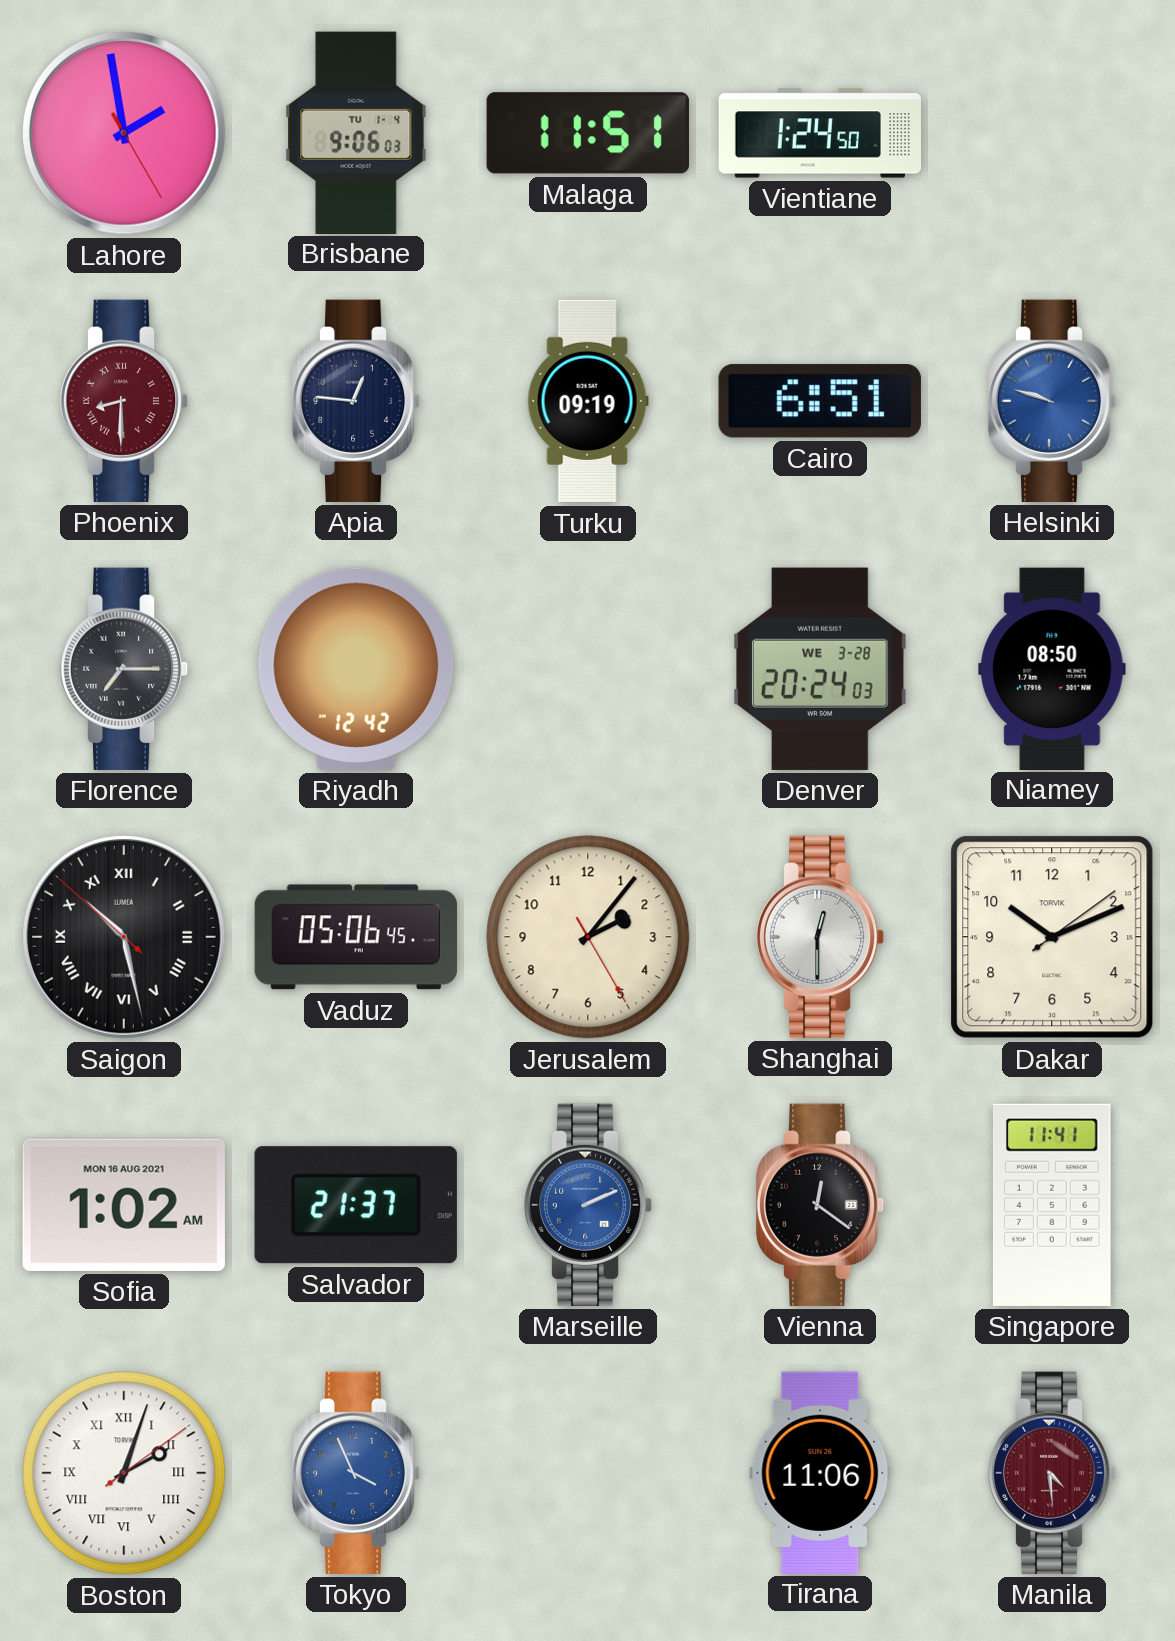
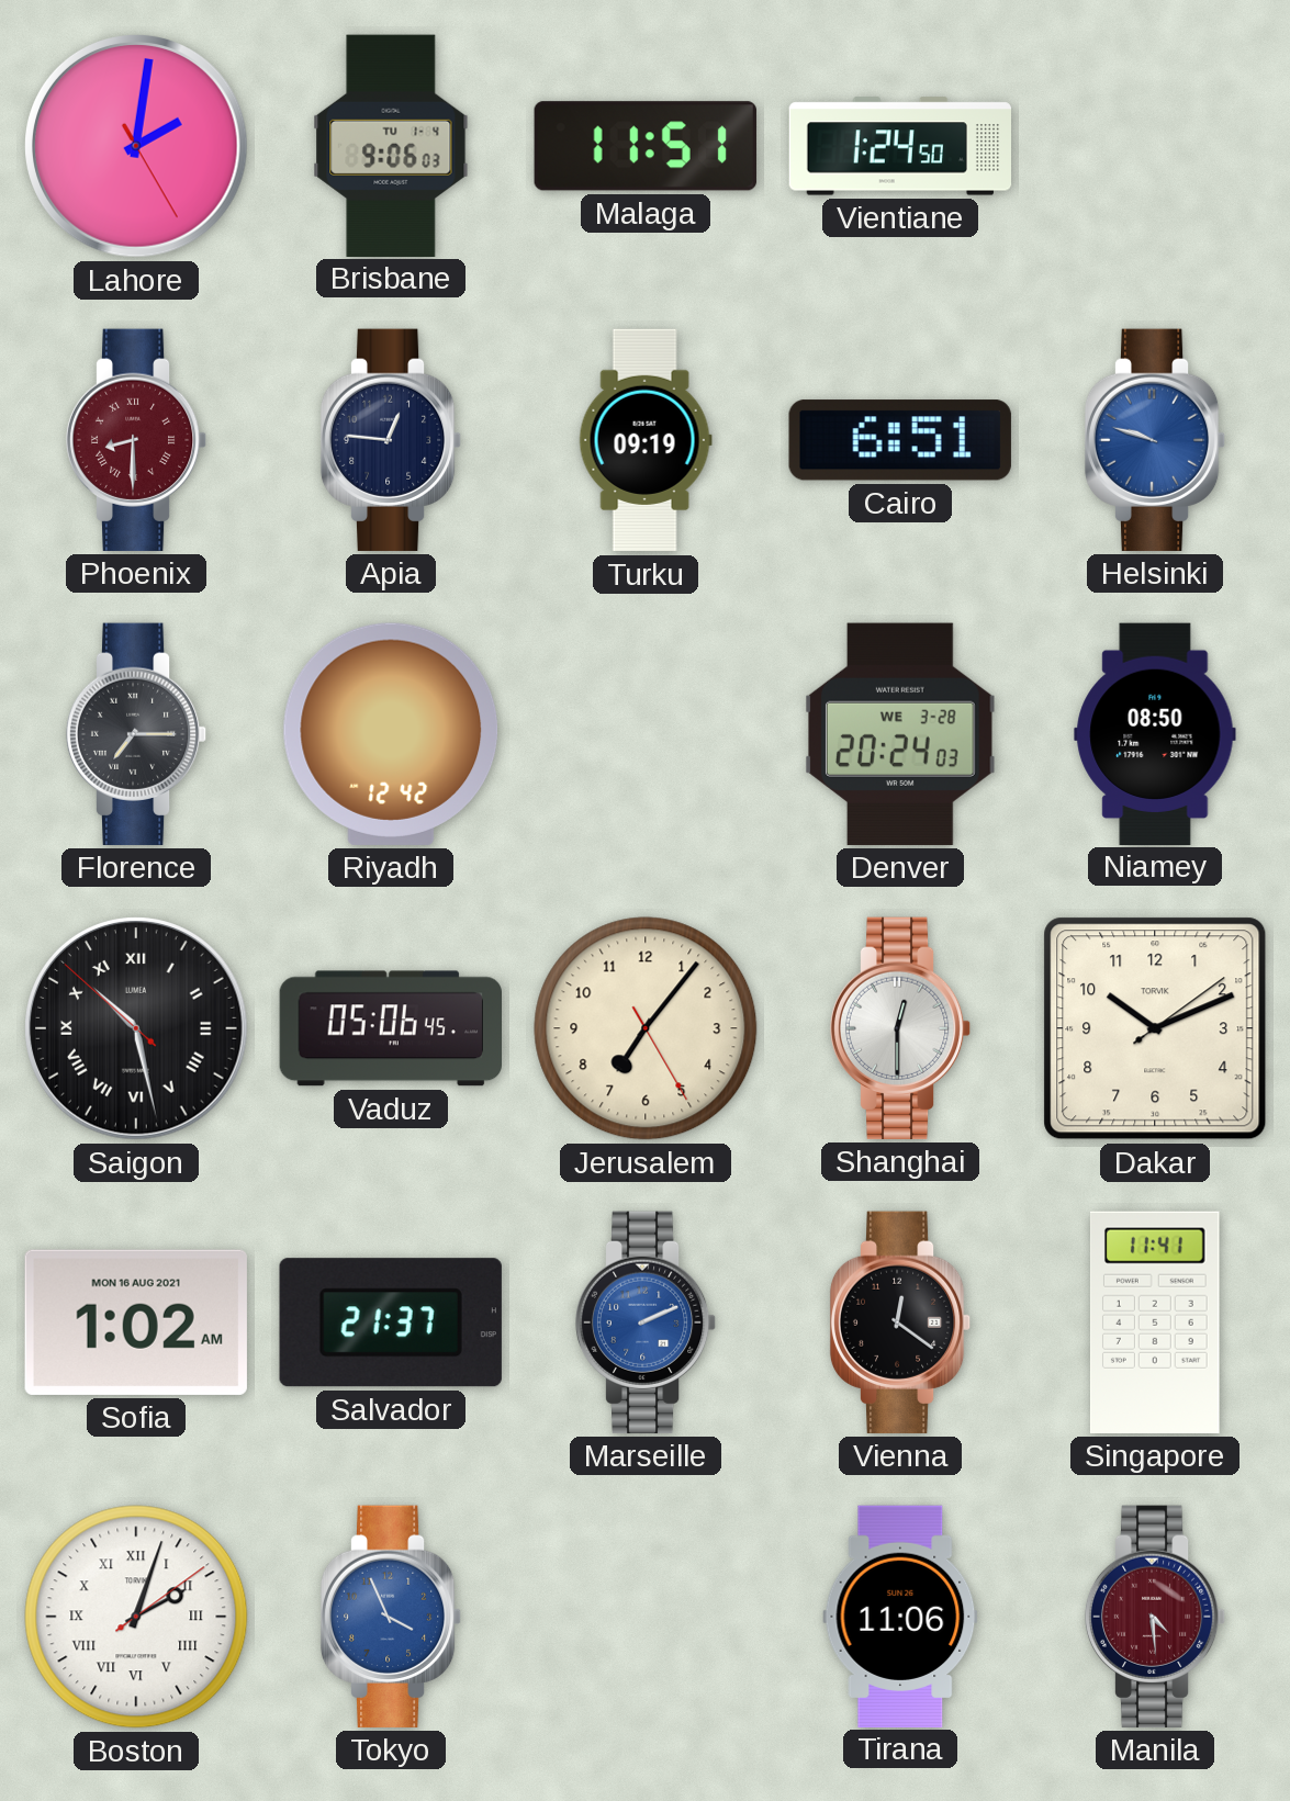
Lahore: 1:58 -> 2:01
Jerusalem: 2:06 -> 7:06
